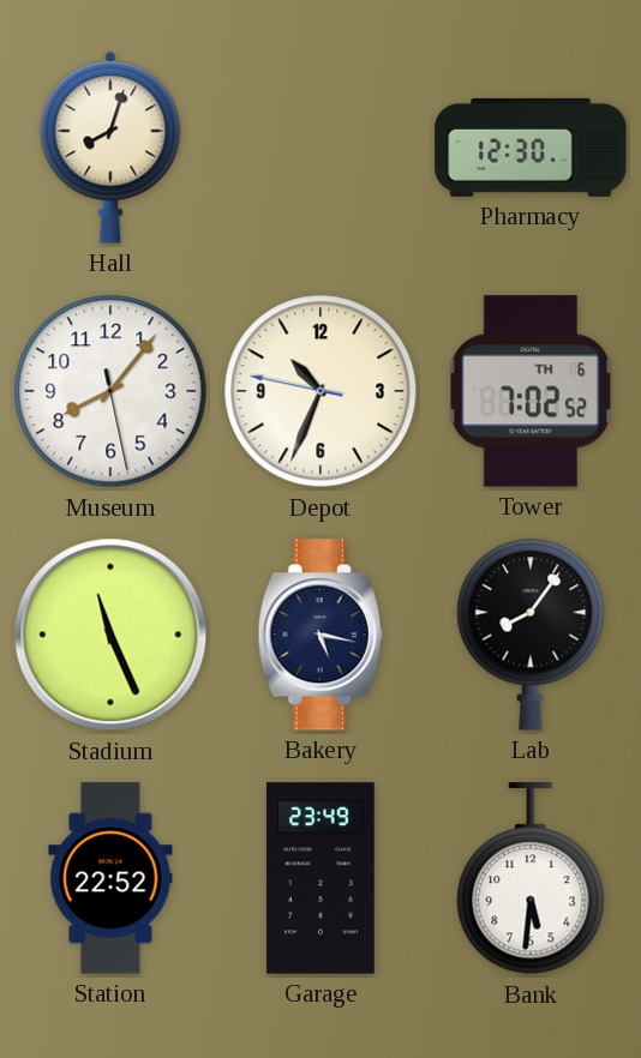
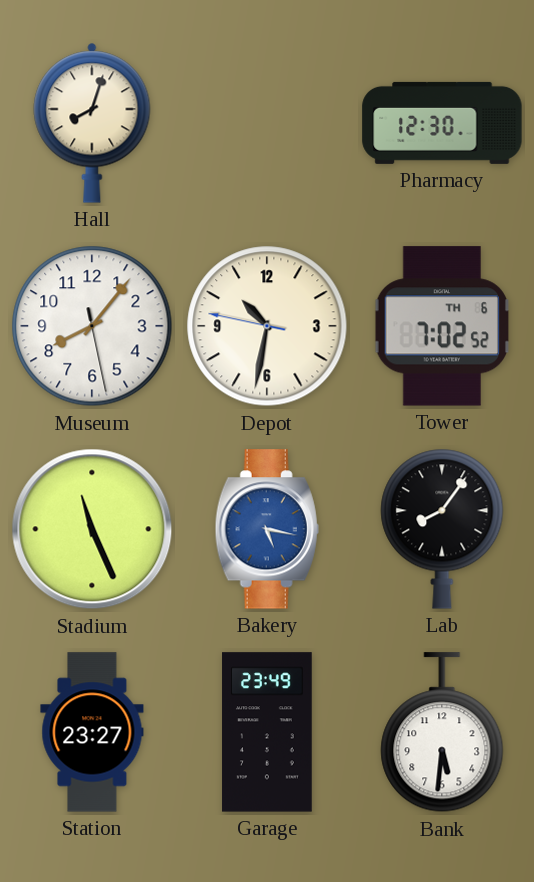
Depot: 10:33 -> 10:31
Bakery dial: navy -> blue
Station: 22:52 -> 23:27
